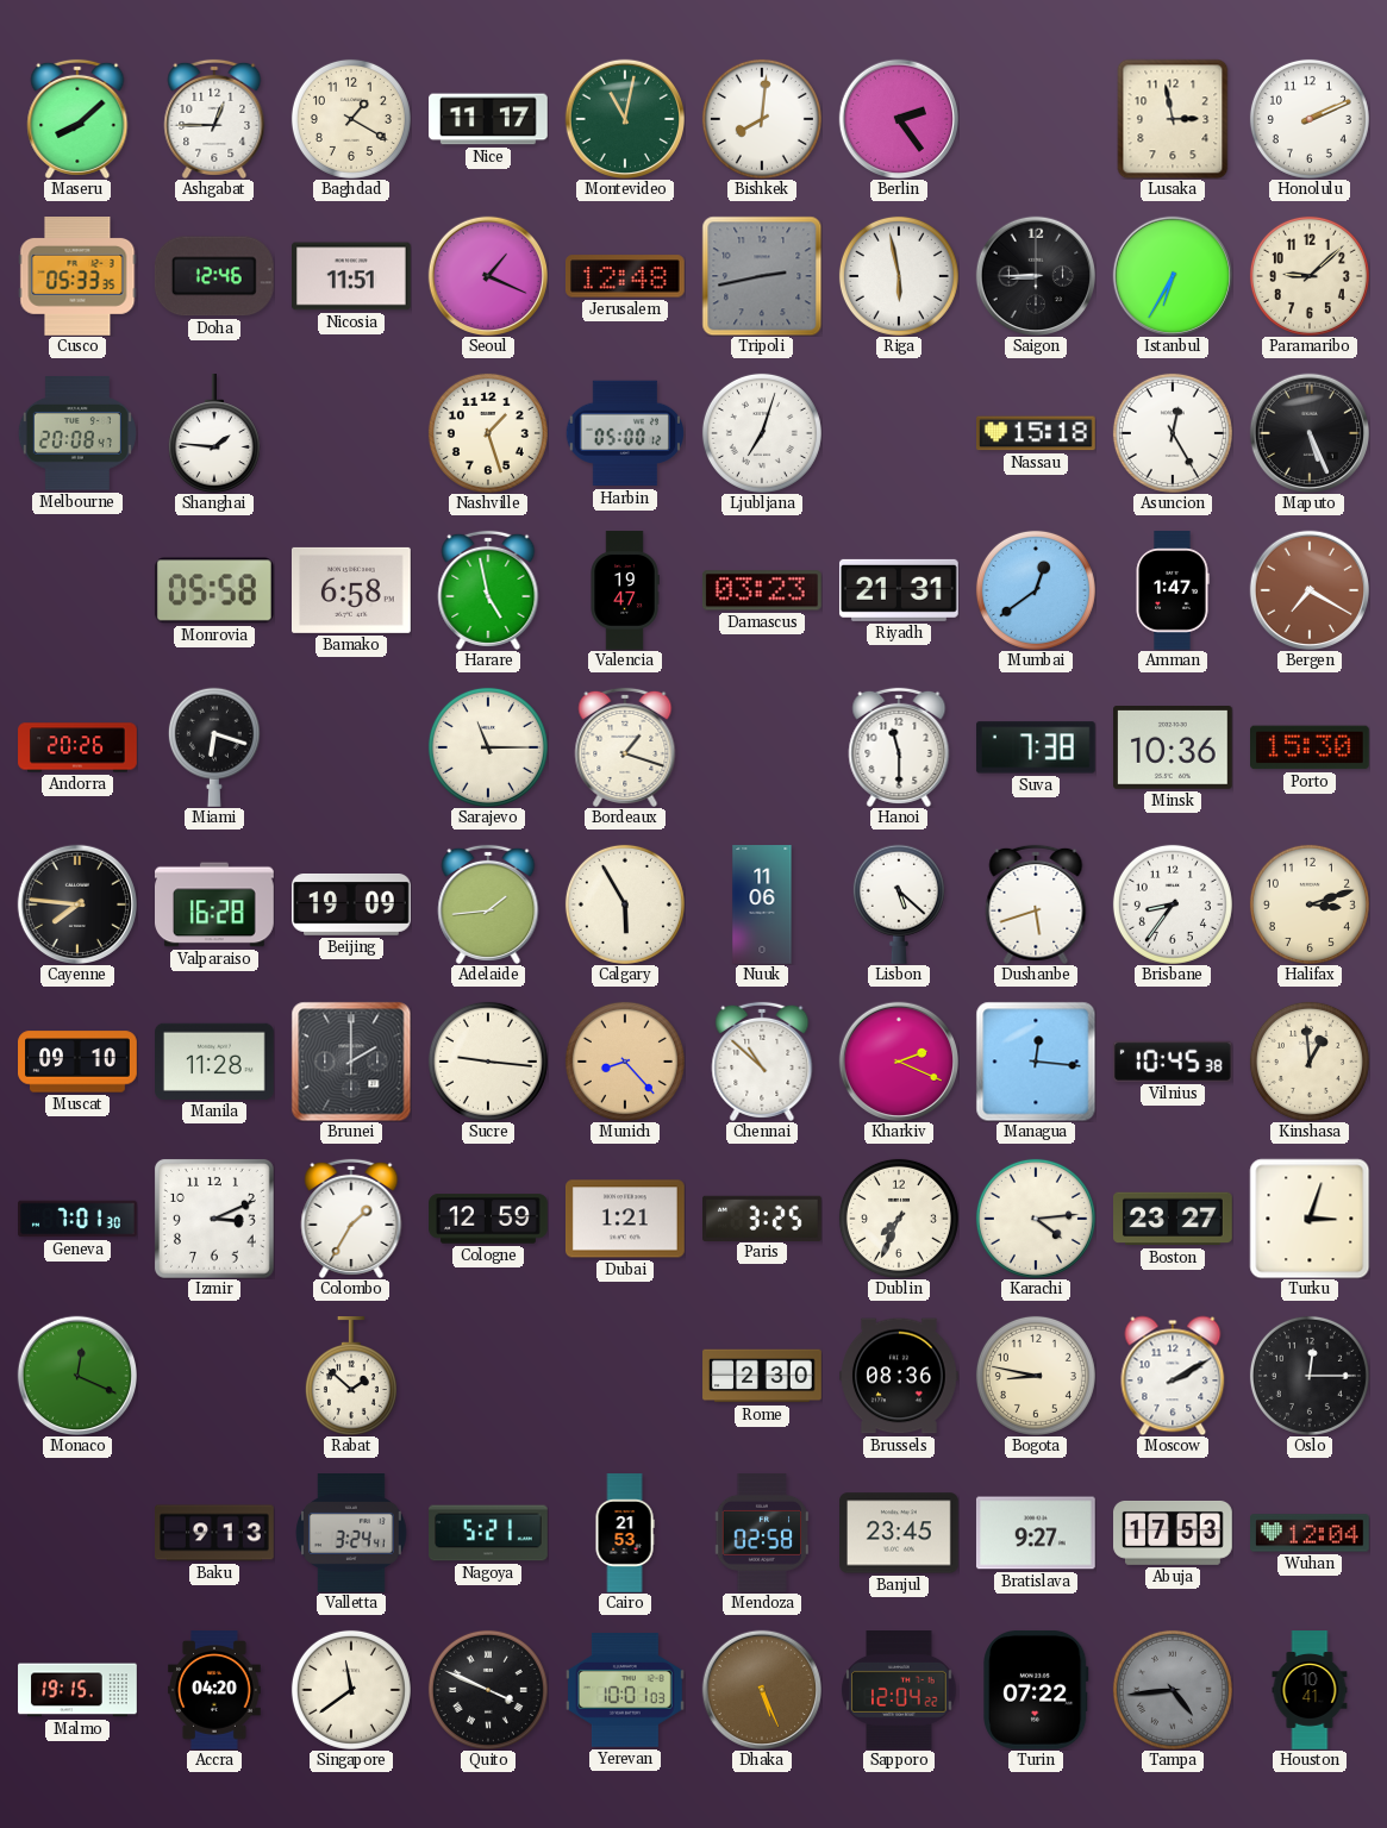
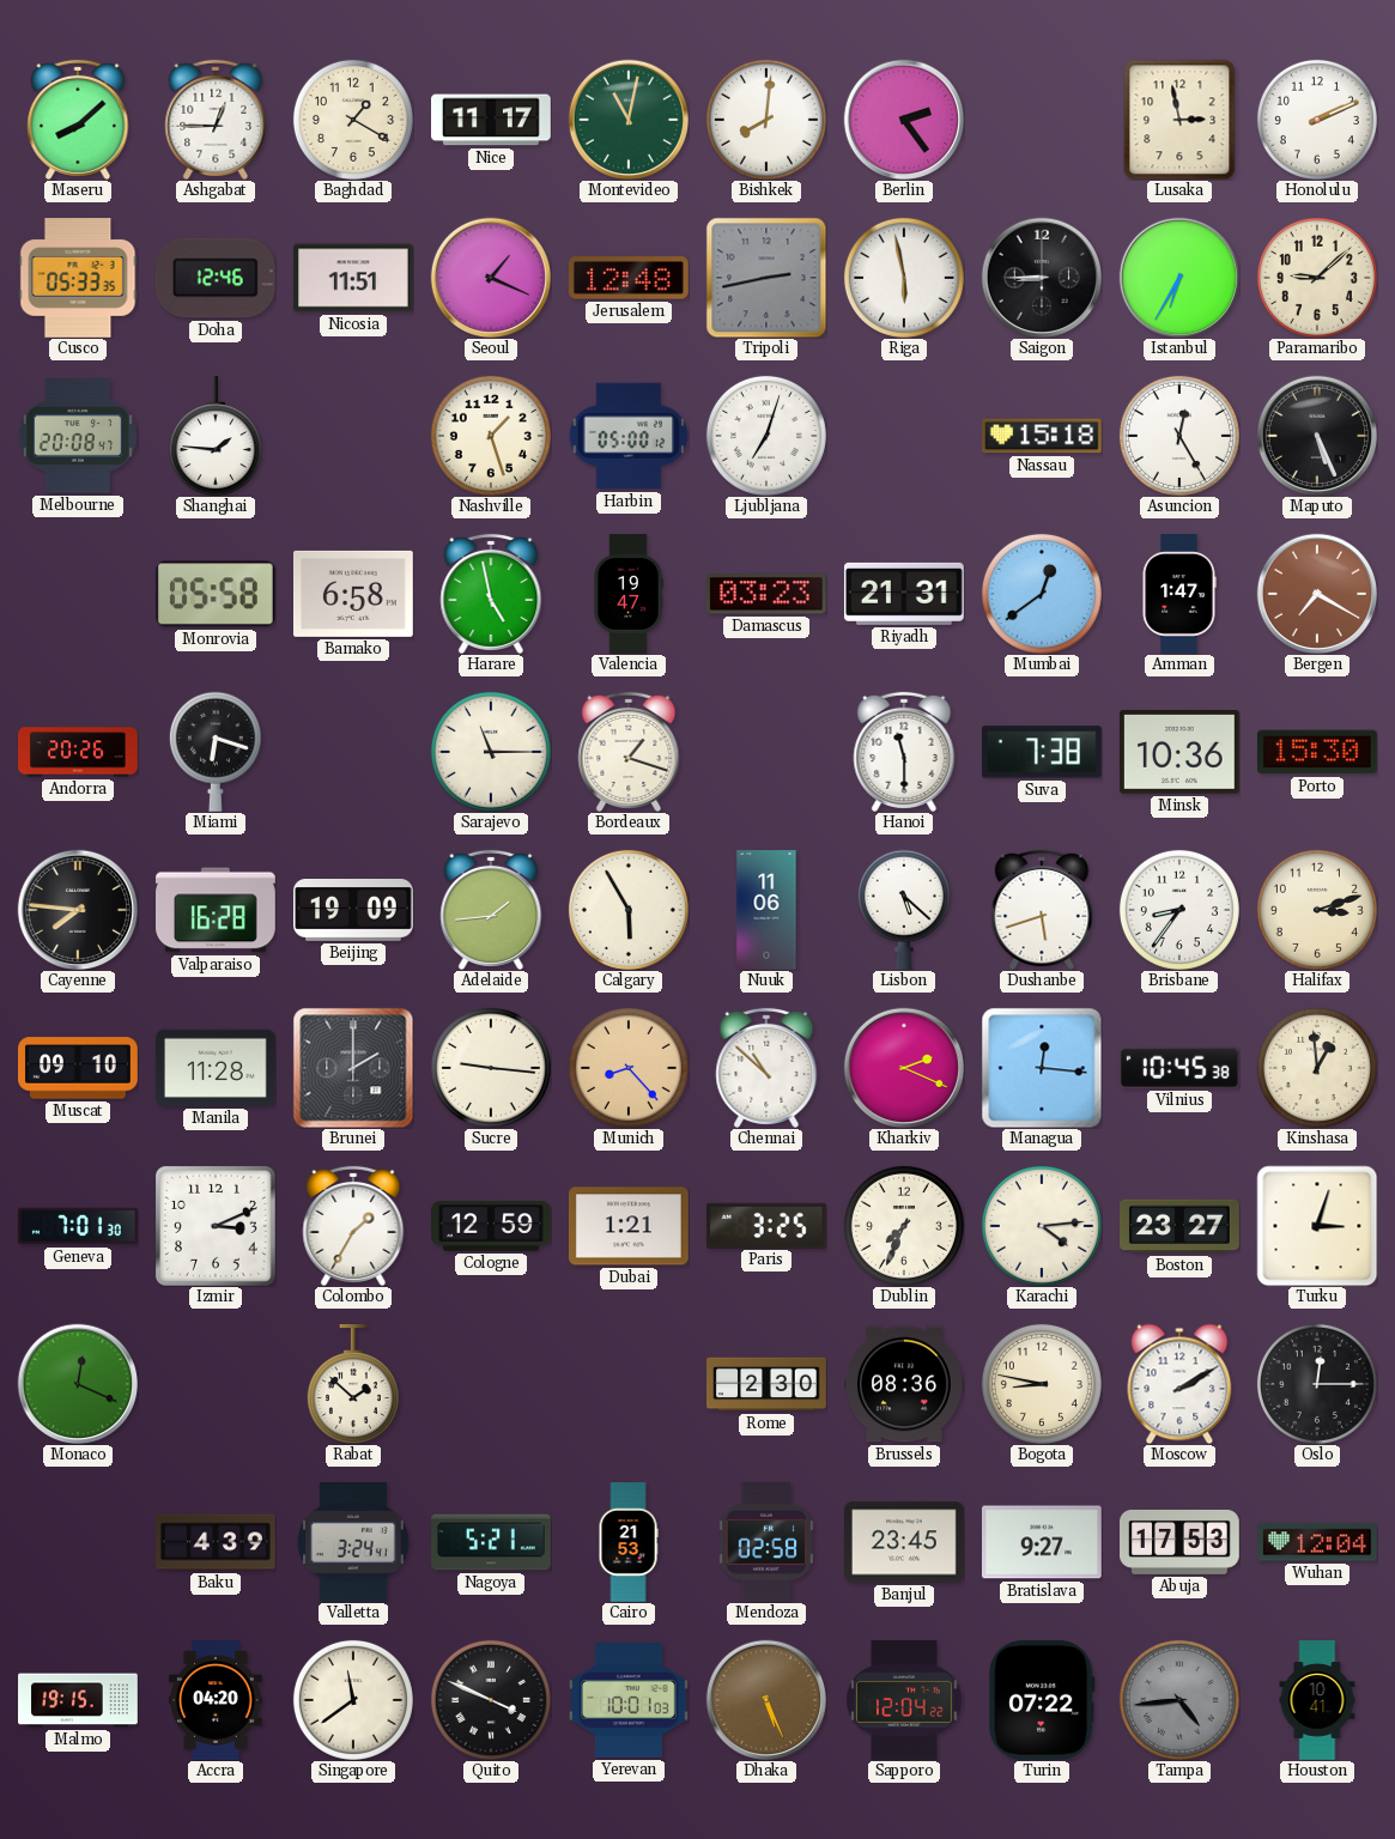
Baku: 9:13 -> 4:39
